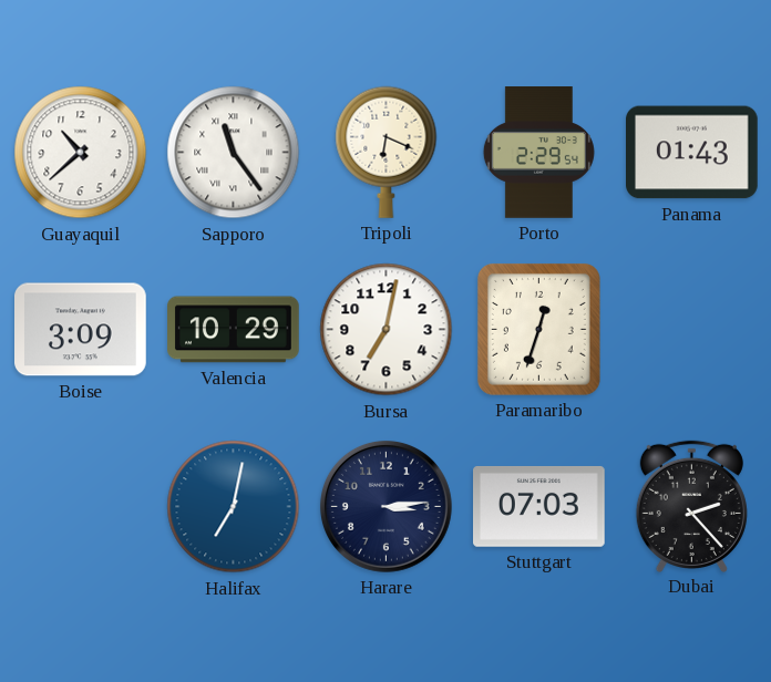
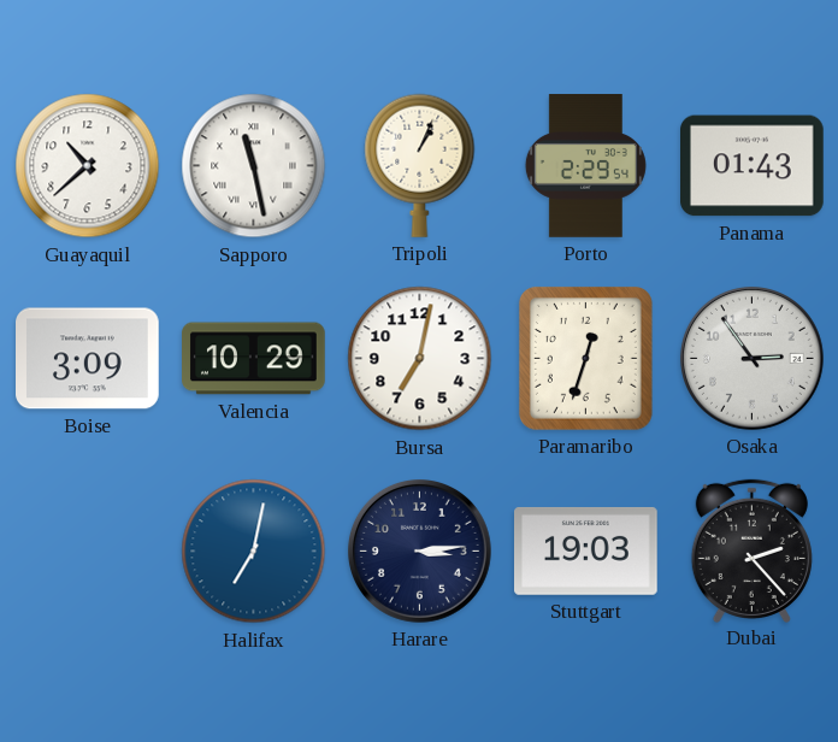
Sapporo: 11:24 -> 11:28
Tripoli: 6:19 -> 1:04
Osaka: none -> 2:54
Stuttgart: 07:03 -> 19:03
